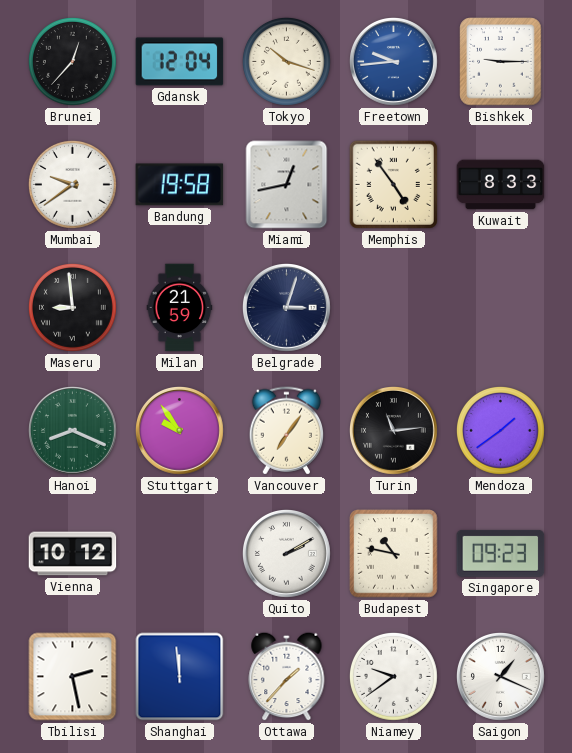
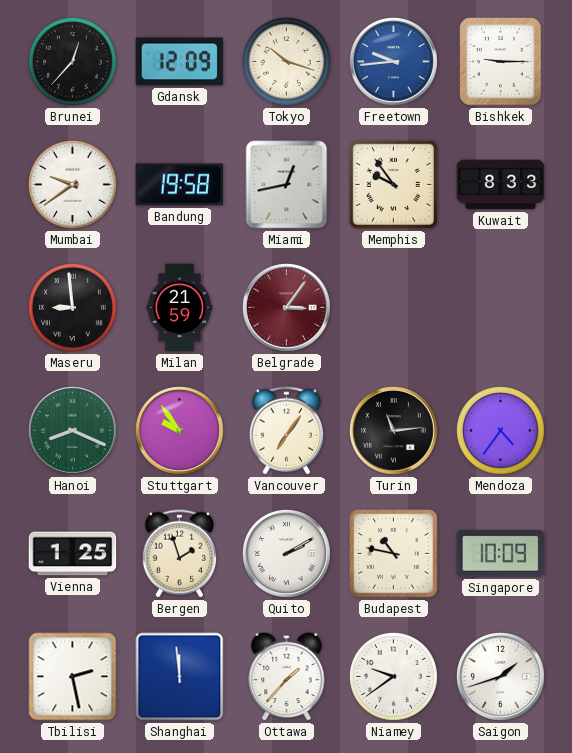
Gdansk: 12:04 -> 12:09
Memphis: 4:54 -> 9:54
Belgrade: 3:03 -> 3:06
Belgrade dial: navy -> burgundy
Mendoza: 1:39 -> 4:36
Vienna: 10:12 -> 1:25
Bergen: none -> 1:57
Singapore: 09:23 -> 10:09
Saigon: 1:19 -> 1:42
